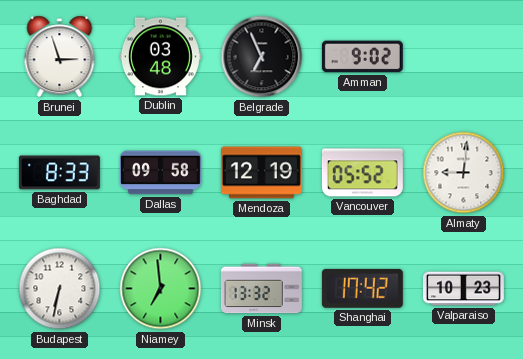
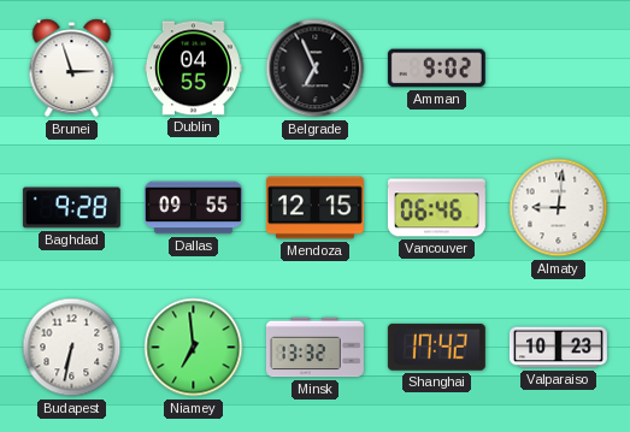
Dublin: 03:48 -> 04:55
Baghdad: 8:33 -> 9:28
Dallas: 09:58 -> 09:55
Mendoza: 12:19 -> 12:15
Vancouver: 05:52 -> 06:46
